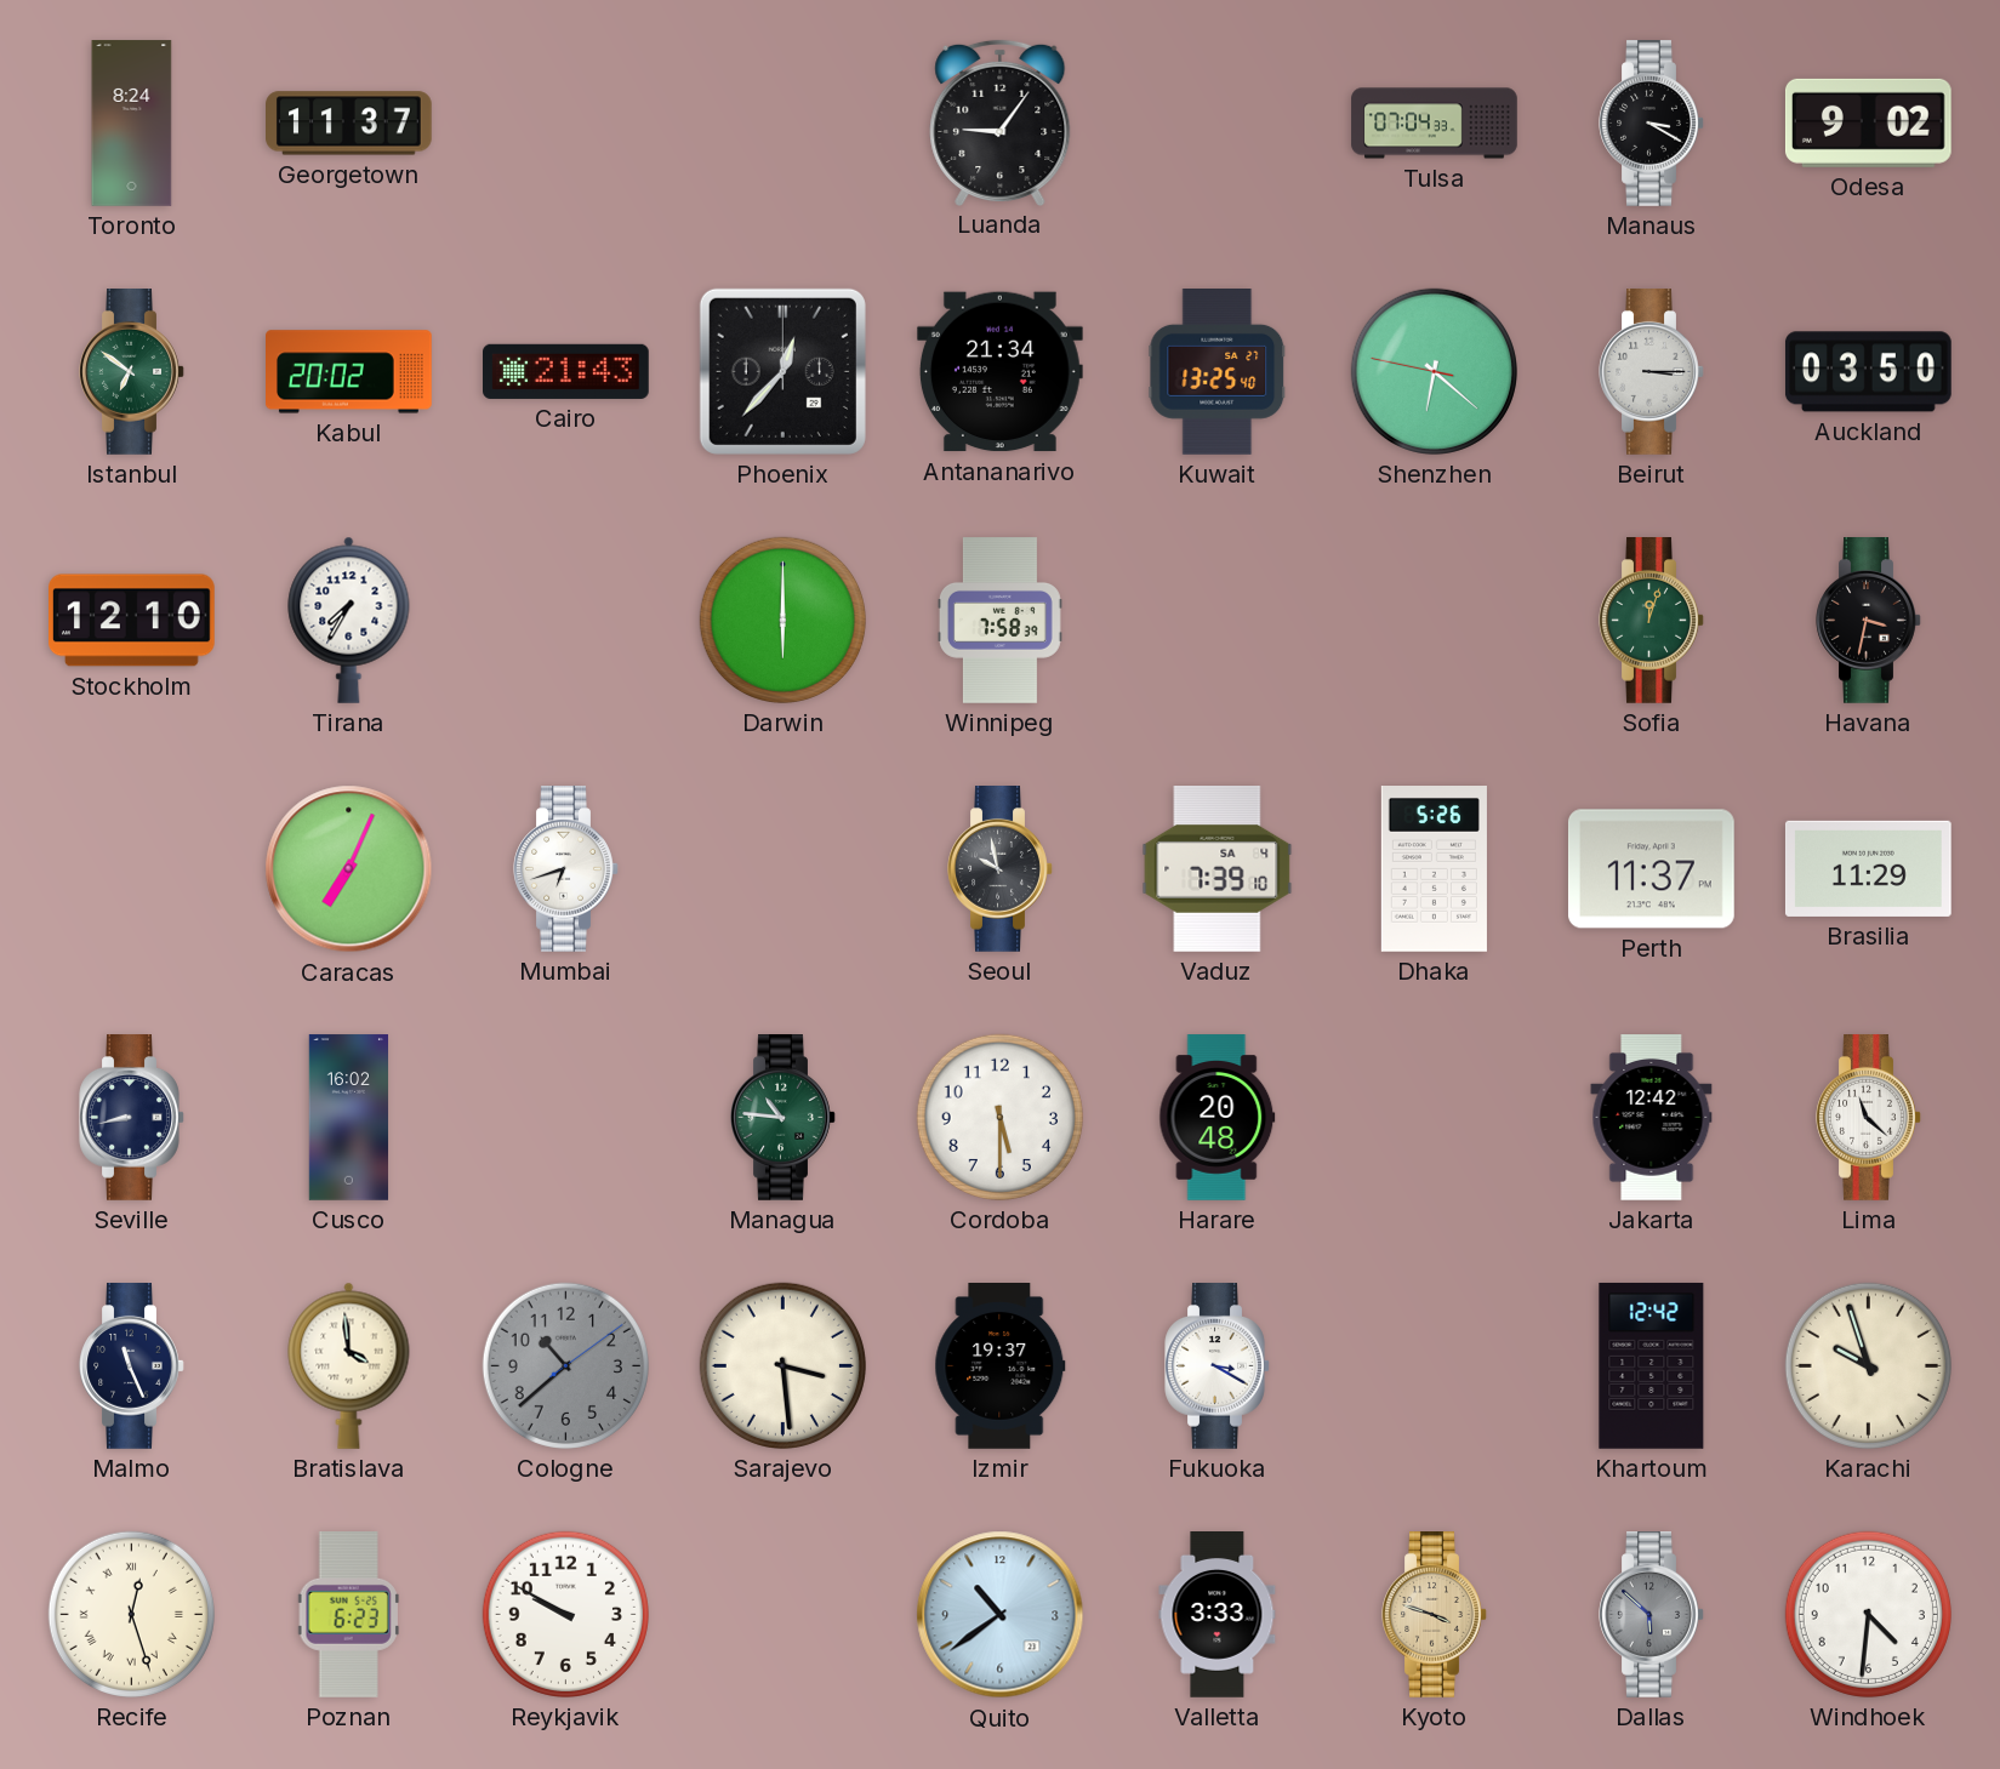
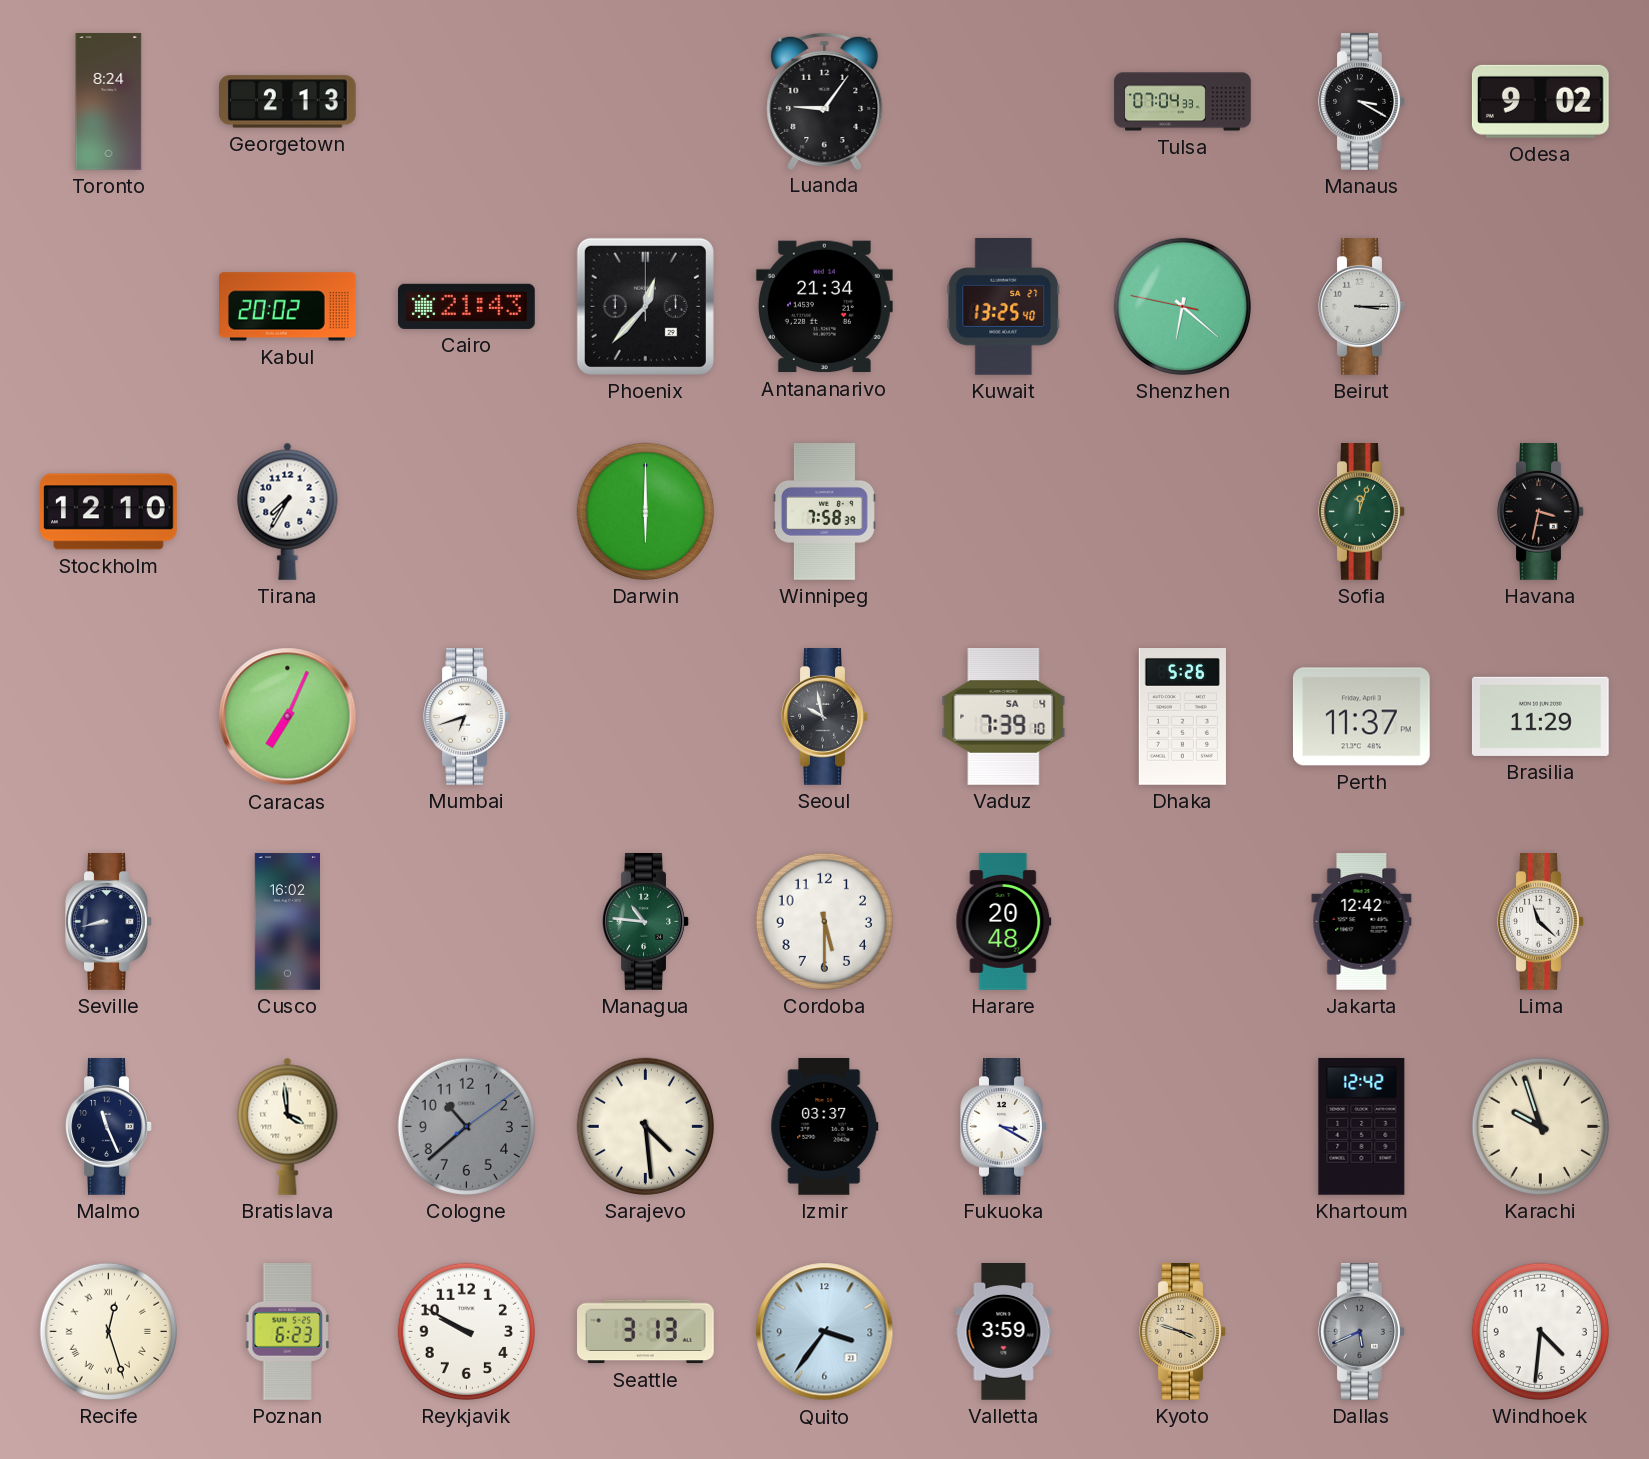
Georgetown: 11:37 -> 2:13
Istanbul: 6:51 -> none
Auckland: 03:50 -> none
Sarajevo: 3:29 -> 4:29
Izmir: 19:37 -> 03:37
Seattle: none -> 3:13
Quito: 10:39 -> 3:36
Valletta: 3:33 -> 3:59
Dallas: 5:52 -> 5:41
